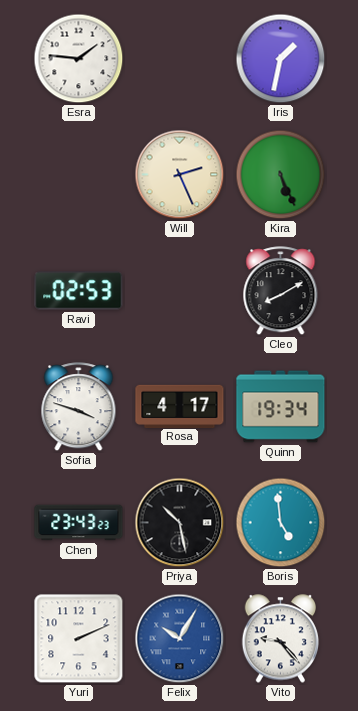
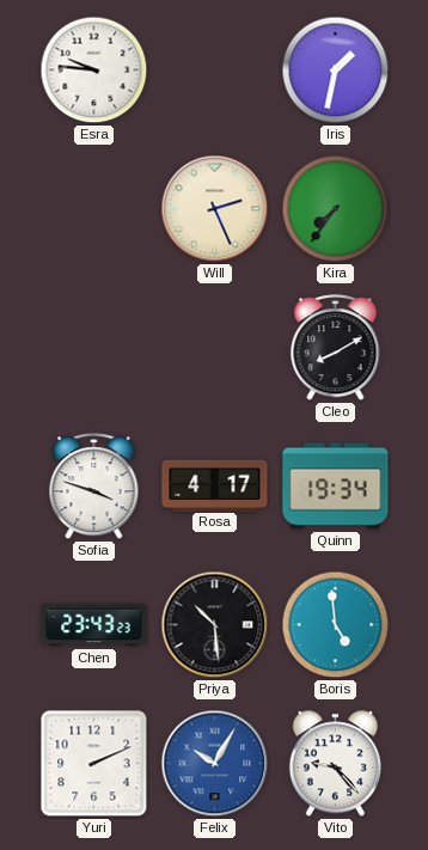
Esra: 1:46 -> 9:46
Kira: 5:26 -> 7:36
Ravi: 02:53 -> none
Priya: 10:28 -> 10:29
